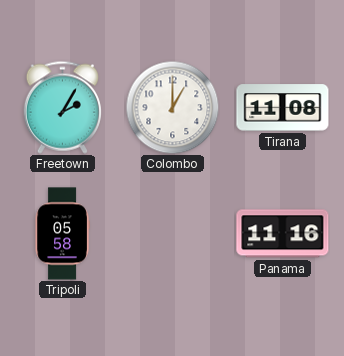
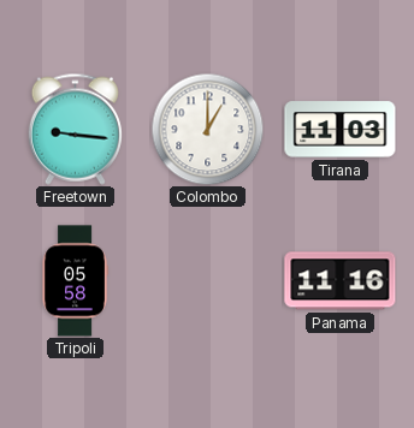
Freetown: 2:05 -> 9:16
Tirana: 11:08 -> 11:03
